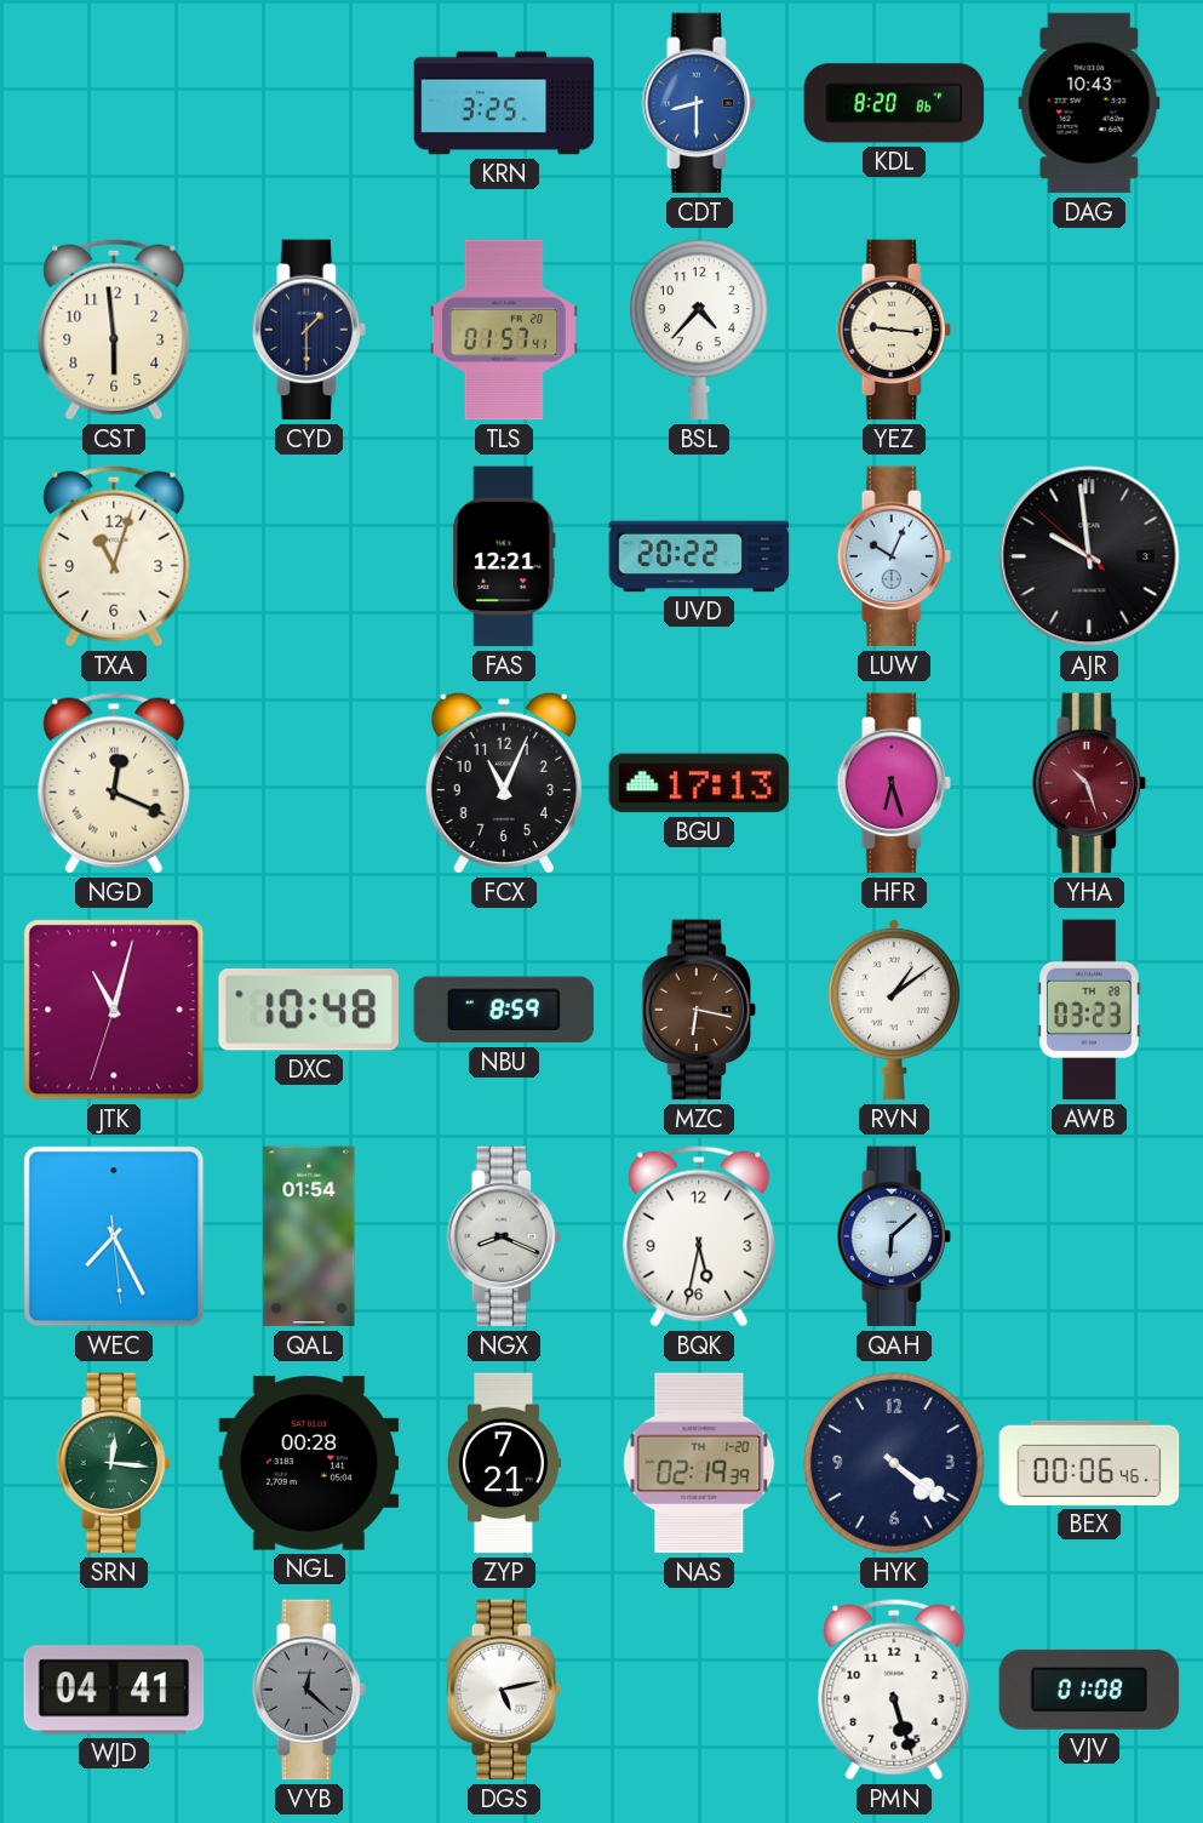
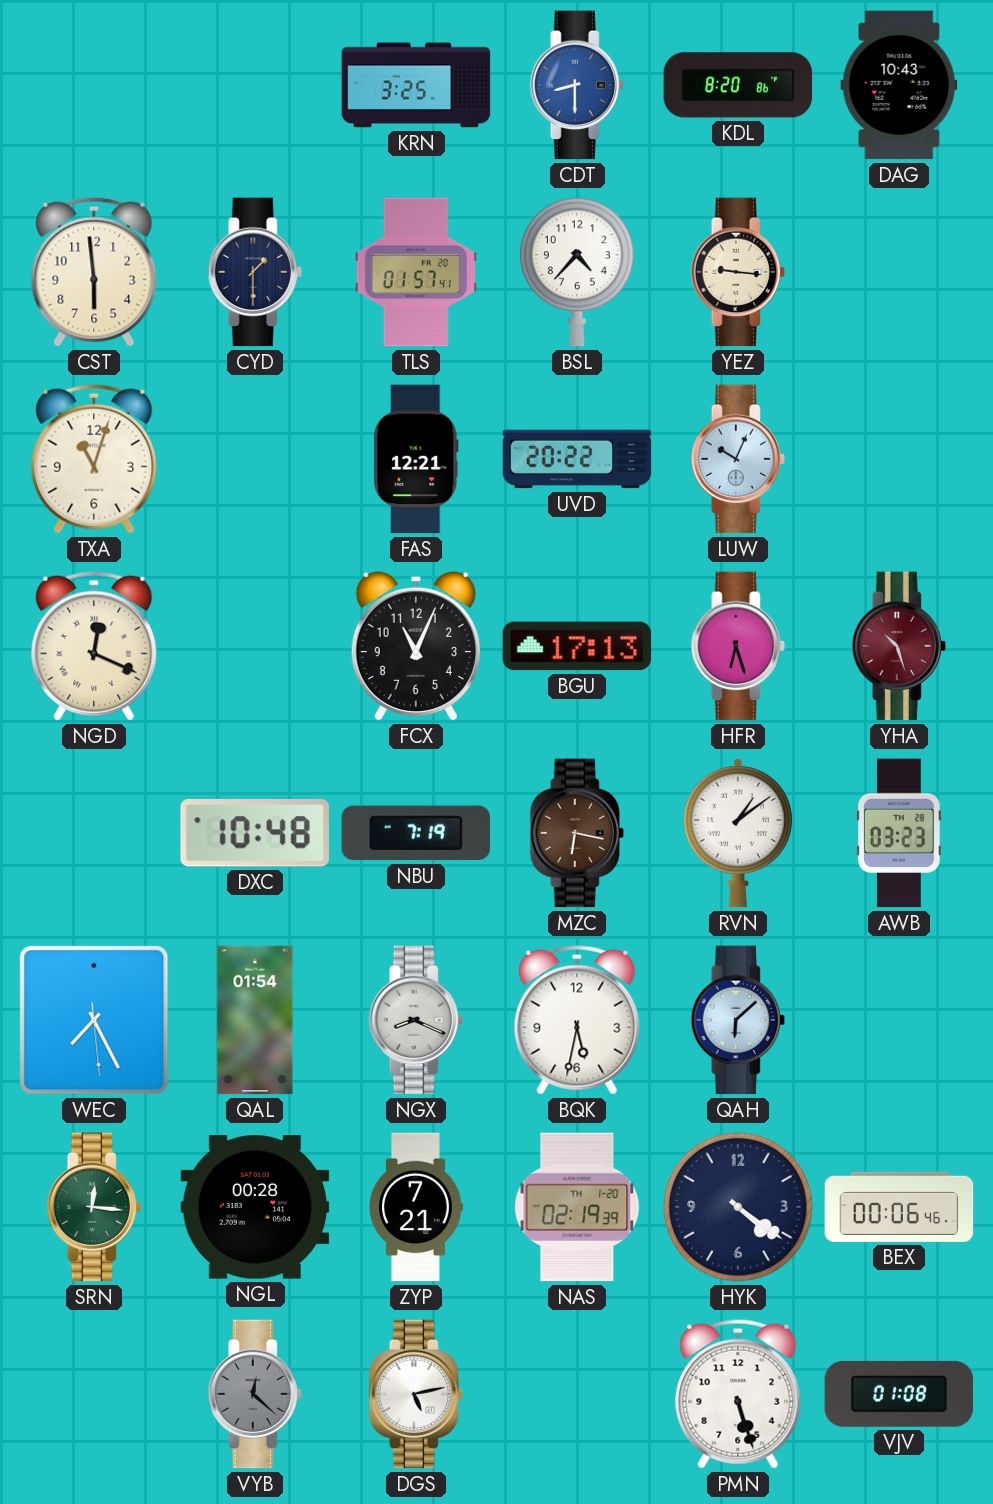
AJR: 9:58 -> none
JTK: 11:02 -> none
NBU: 8:59 -> 7:19
WJD: 04:41 -> none
